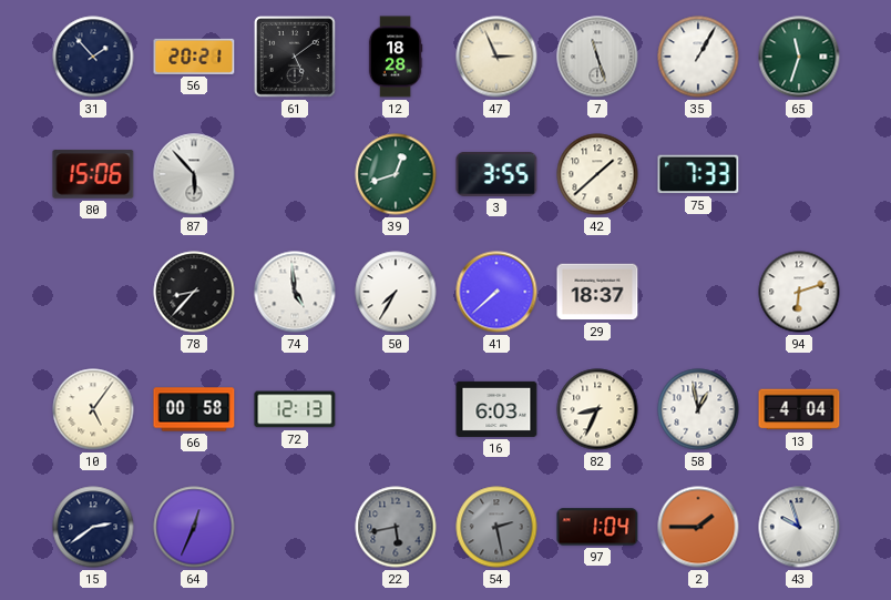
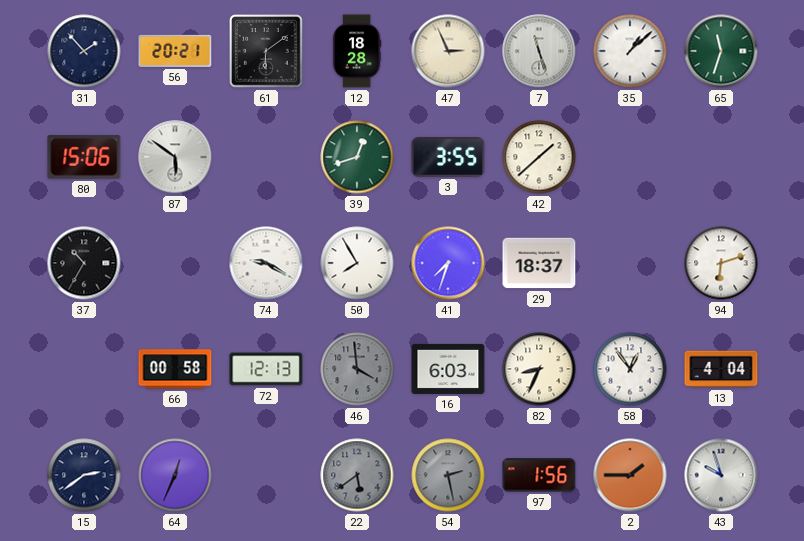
61: 5:09 -> 6:09
35: 1:05 -> 1:08
87: 5:53 -> 5:51
75: 7:33 -> none
37: none -> 10:35
78: 8:37 -> none
74: 4:59 -> 9:20
50: 7:35 -> 7:55
41: 7:38 -> 7:33
10: 5:06 -> none
46: none -> 3:59
58: 12:58 -> 12:54
22: 5:43 -> 5:39
97: 1:04 -> 1:56
